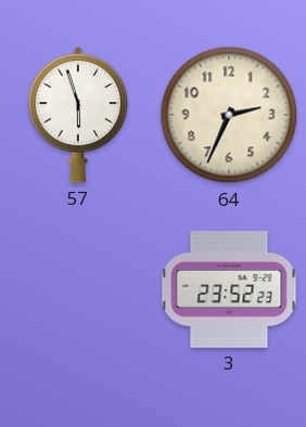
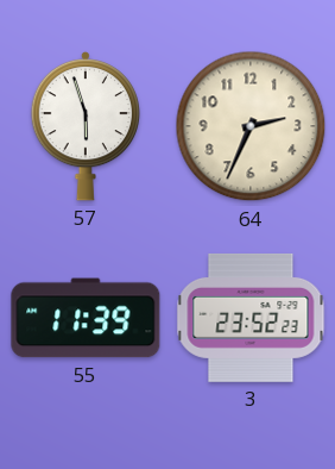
55: none -> 11:39
